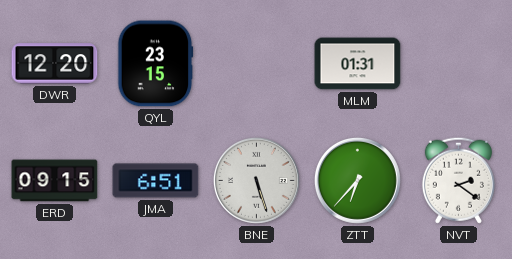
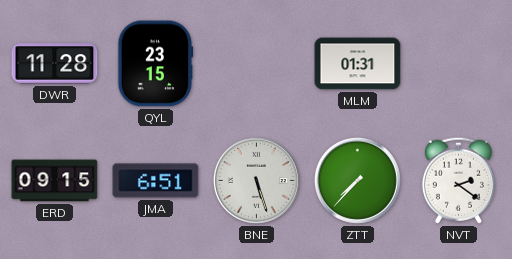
DWR: 12:20 -> 11:28
ZTT: 6:37 -> 7:37
